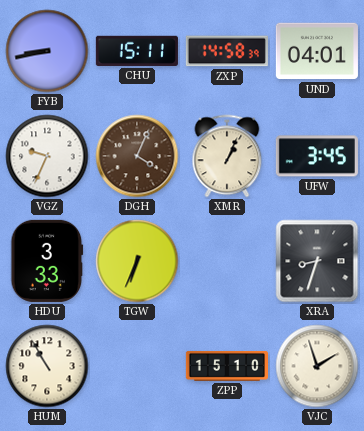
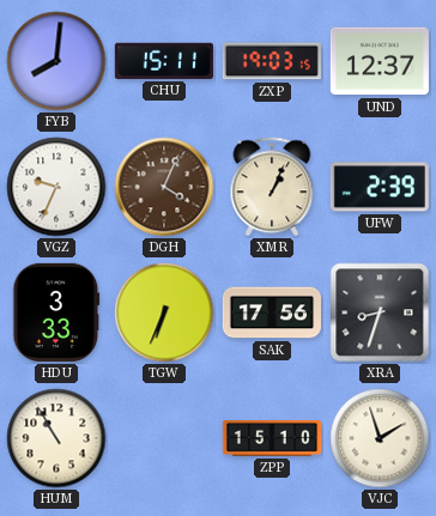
FYB: 8:43 -> 8:01
ZXP: 14:58 -> 19:03
UND: 04:01 -> 12:37
UFW: 3:45 -> 2:39
SAK: none -> 17:56
